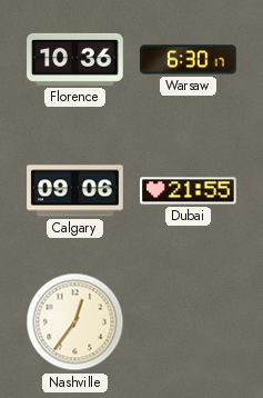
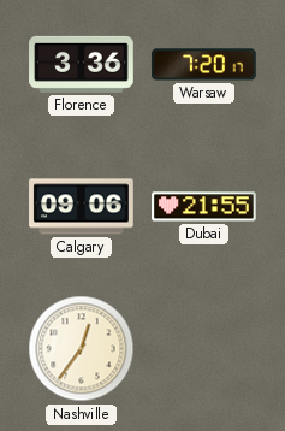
Florence: 10:36 -> 3:36
Warsaw: 6:30 -> 7:20
